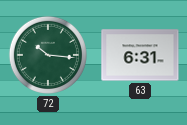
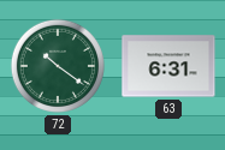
72: 10:16 -> 10:21
